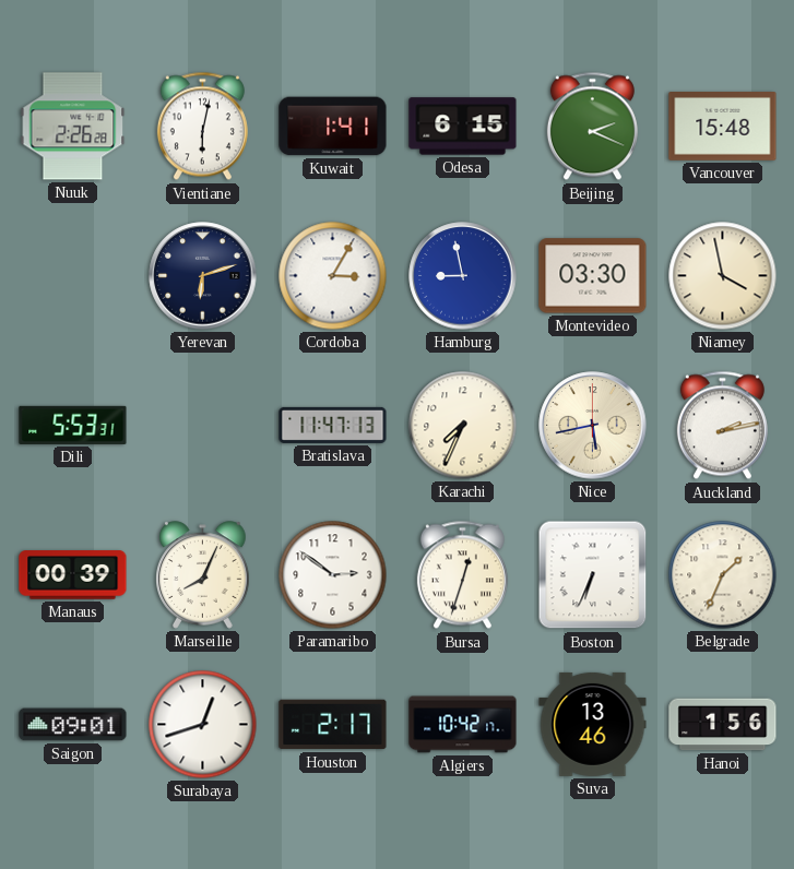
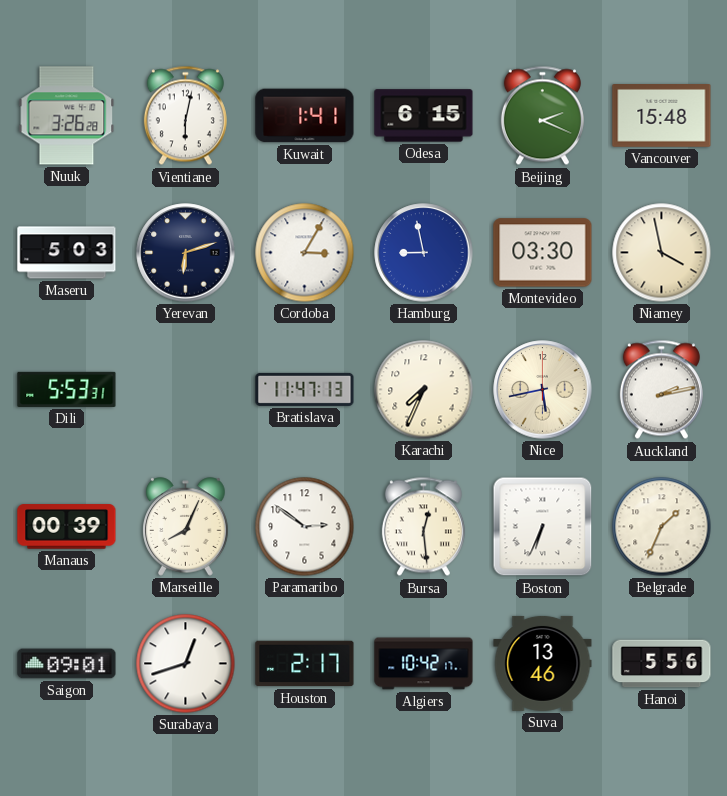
Nuuk: 2:26 -> 3:26
Maseru: none -> 5:03
Bursa: 12:33 -> 12:29
Hanoi: 1:56 -> 5:56
